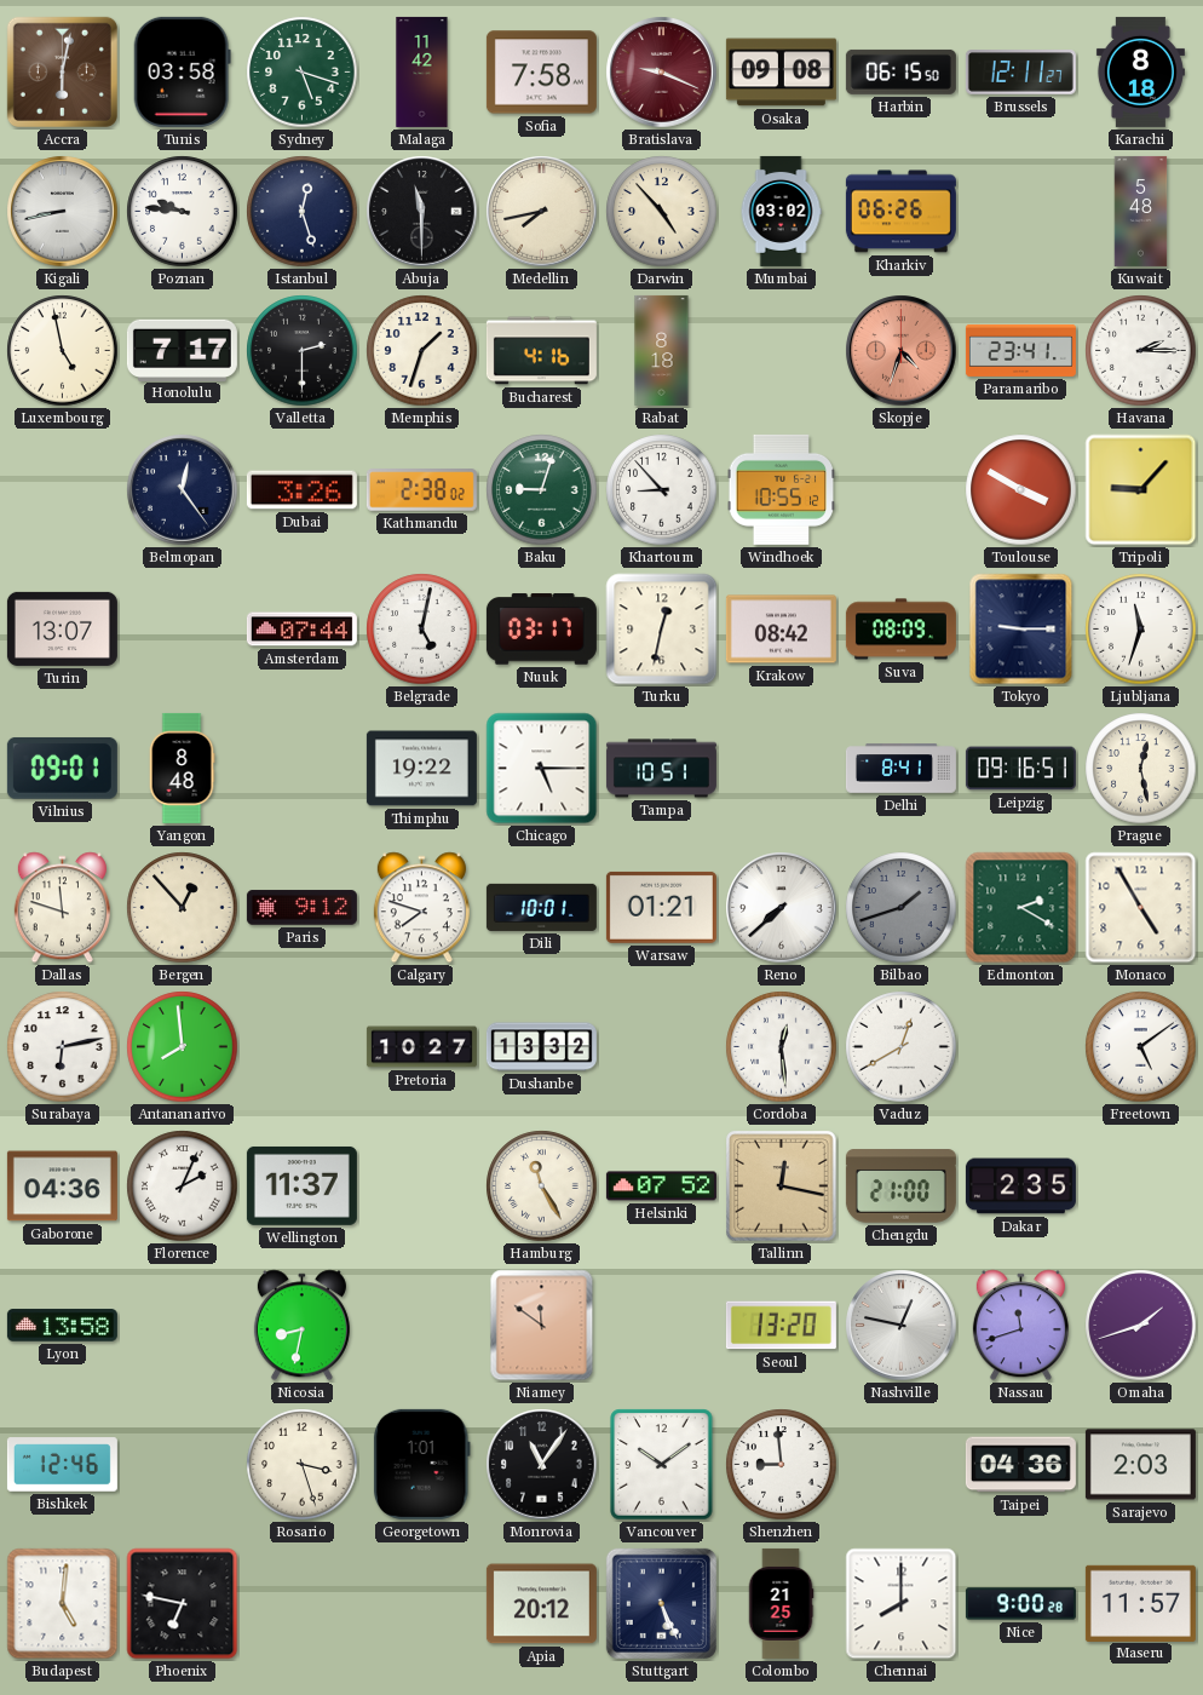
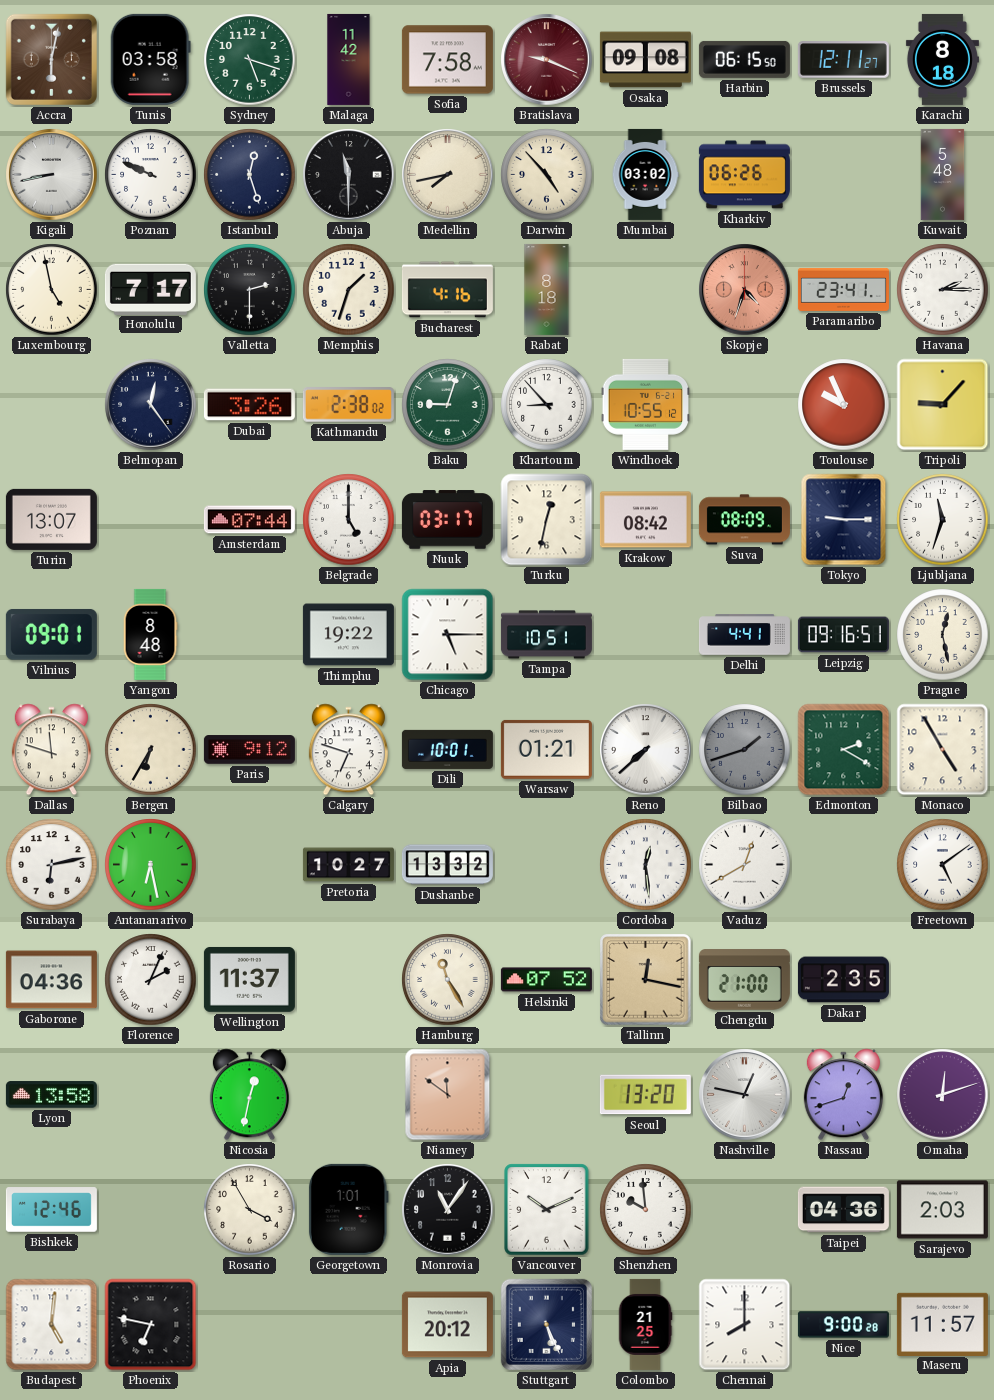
Poznan: 9:46 -> 9:49
Toulouse: 3:50 -> 9:56
Belgrade: 5:02 -> 5:00
Delhi: 8:41 -> 4:41
Bergen: 12:53 -> 6:35
Calgary: 7:48 -> 6:48
Antananarivo: 7:59 -> 6:28
Nicosia: 8:32 -> 12:32
Nassau: 11:42 -> 12:42
Omaha: 1:42 -> 12:12
Rosario: 3:27 -> 3:55
Vancouver: 10:09 -> 10:11
Shenzhen: 8:59 -> 9:59
